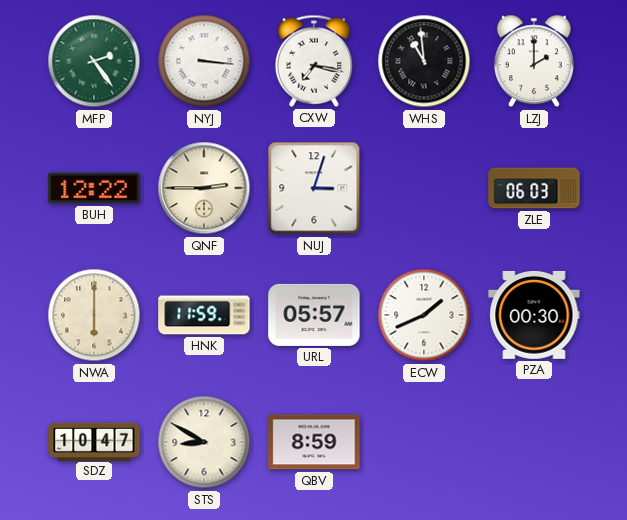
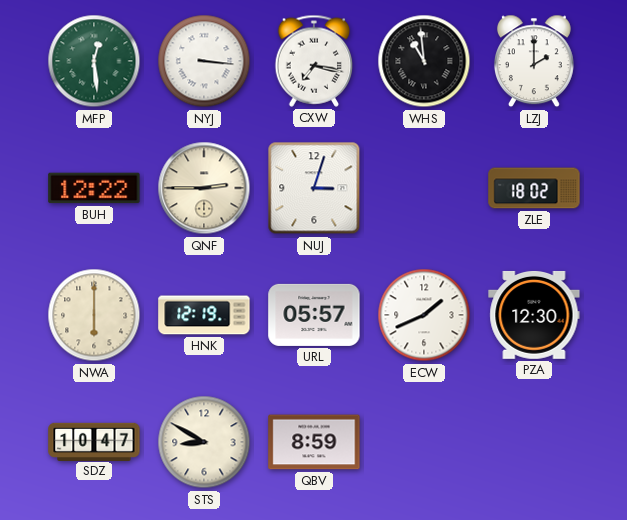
MFP: 2:24 -> 12:29
ZLE: 06:03 -> 18:02
HNK: 11:59 -> 12:19
PZA: 00:30 -> 12:30
